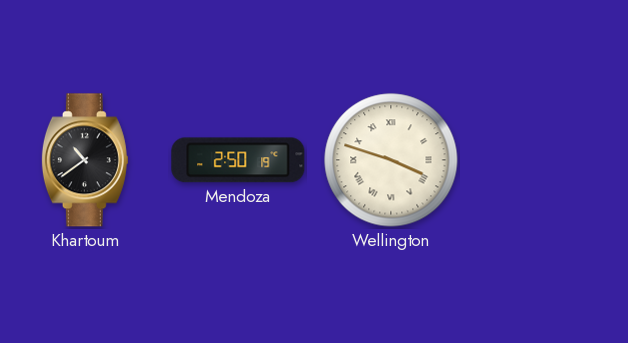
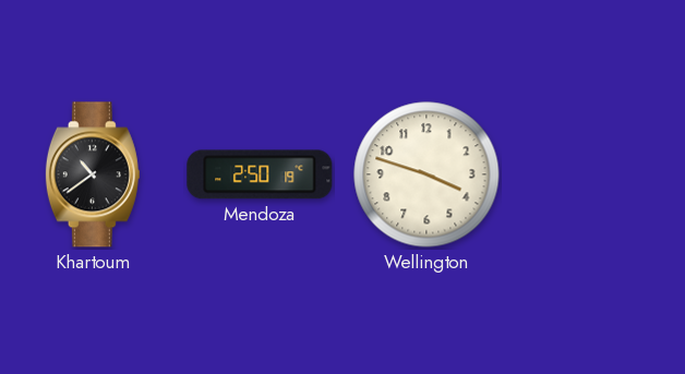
Wellington numerals: Roman -> Arabic
